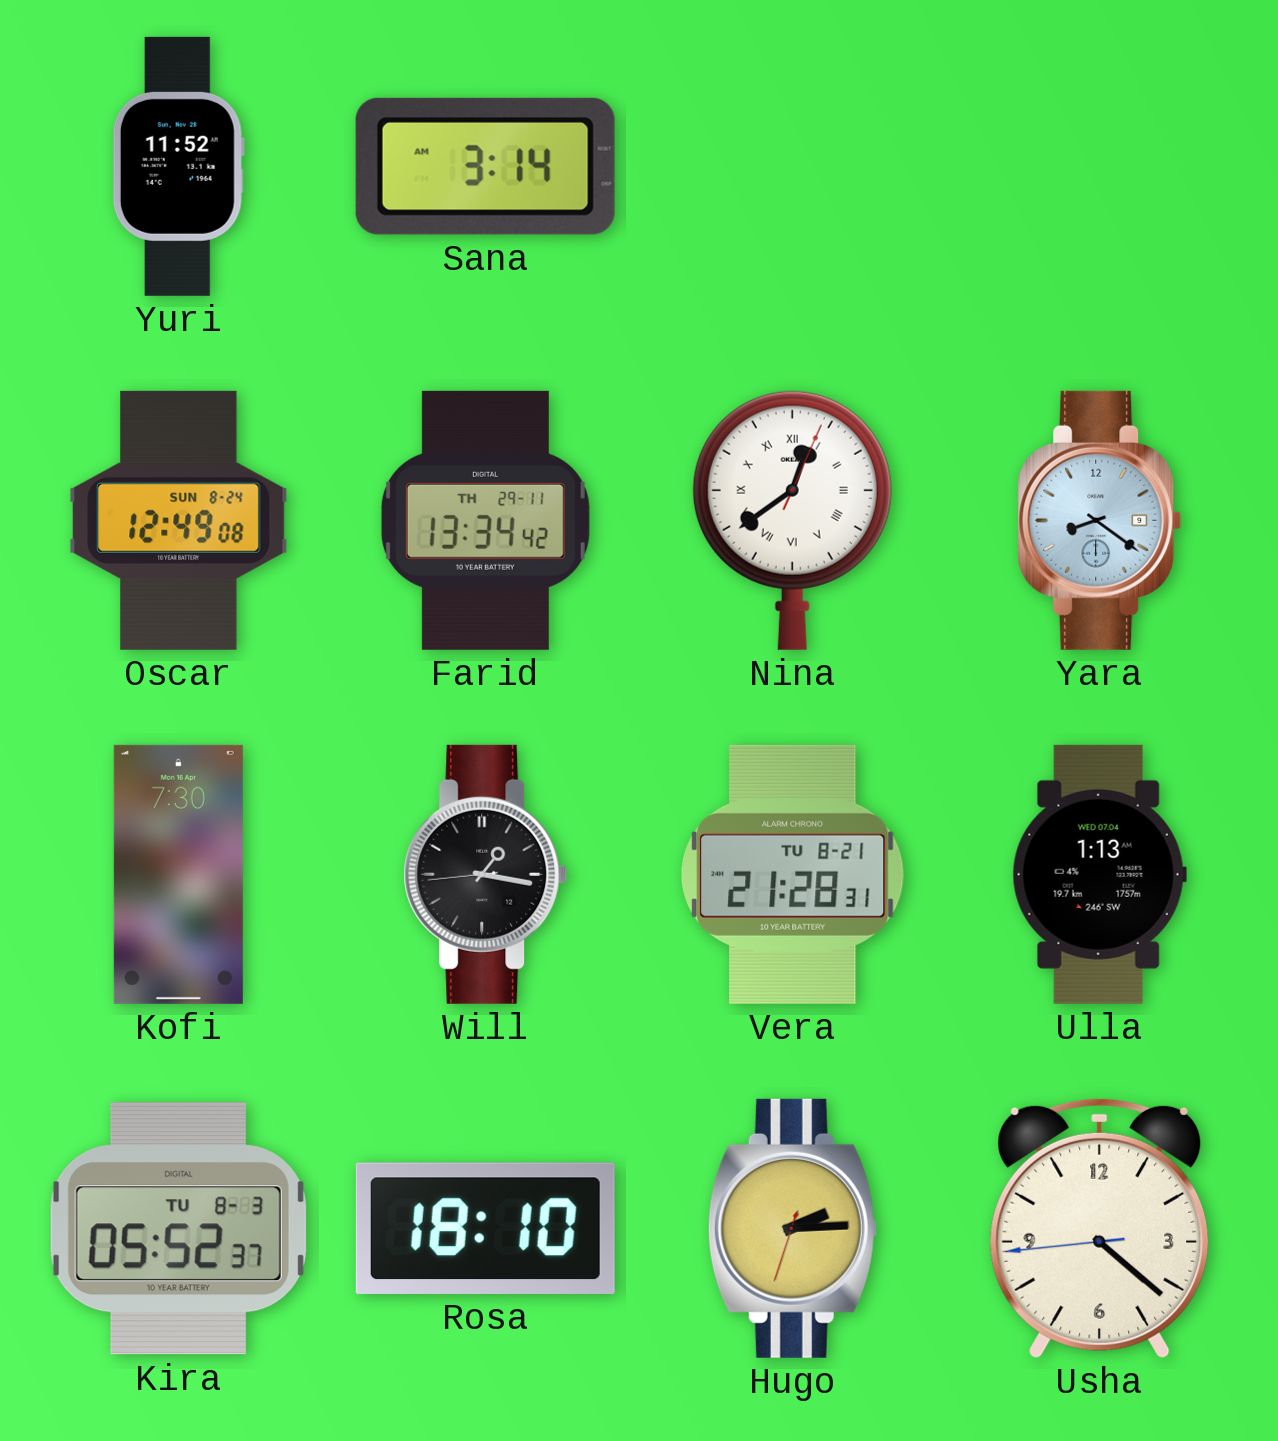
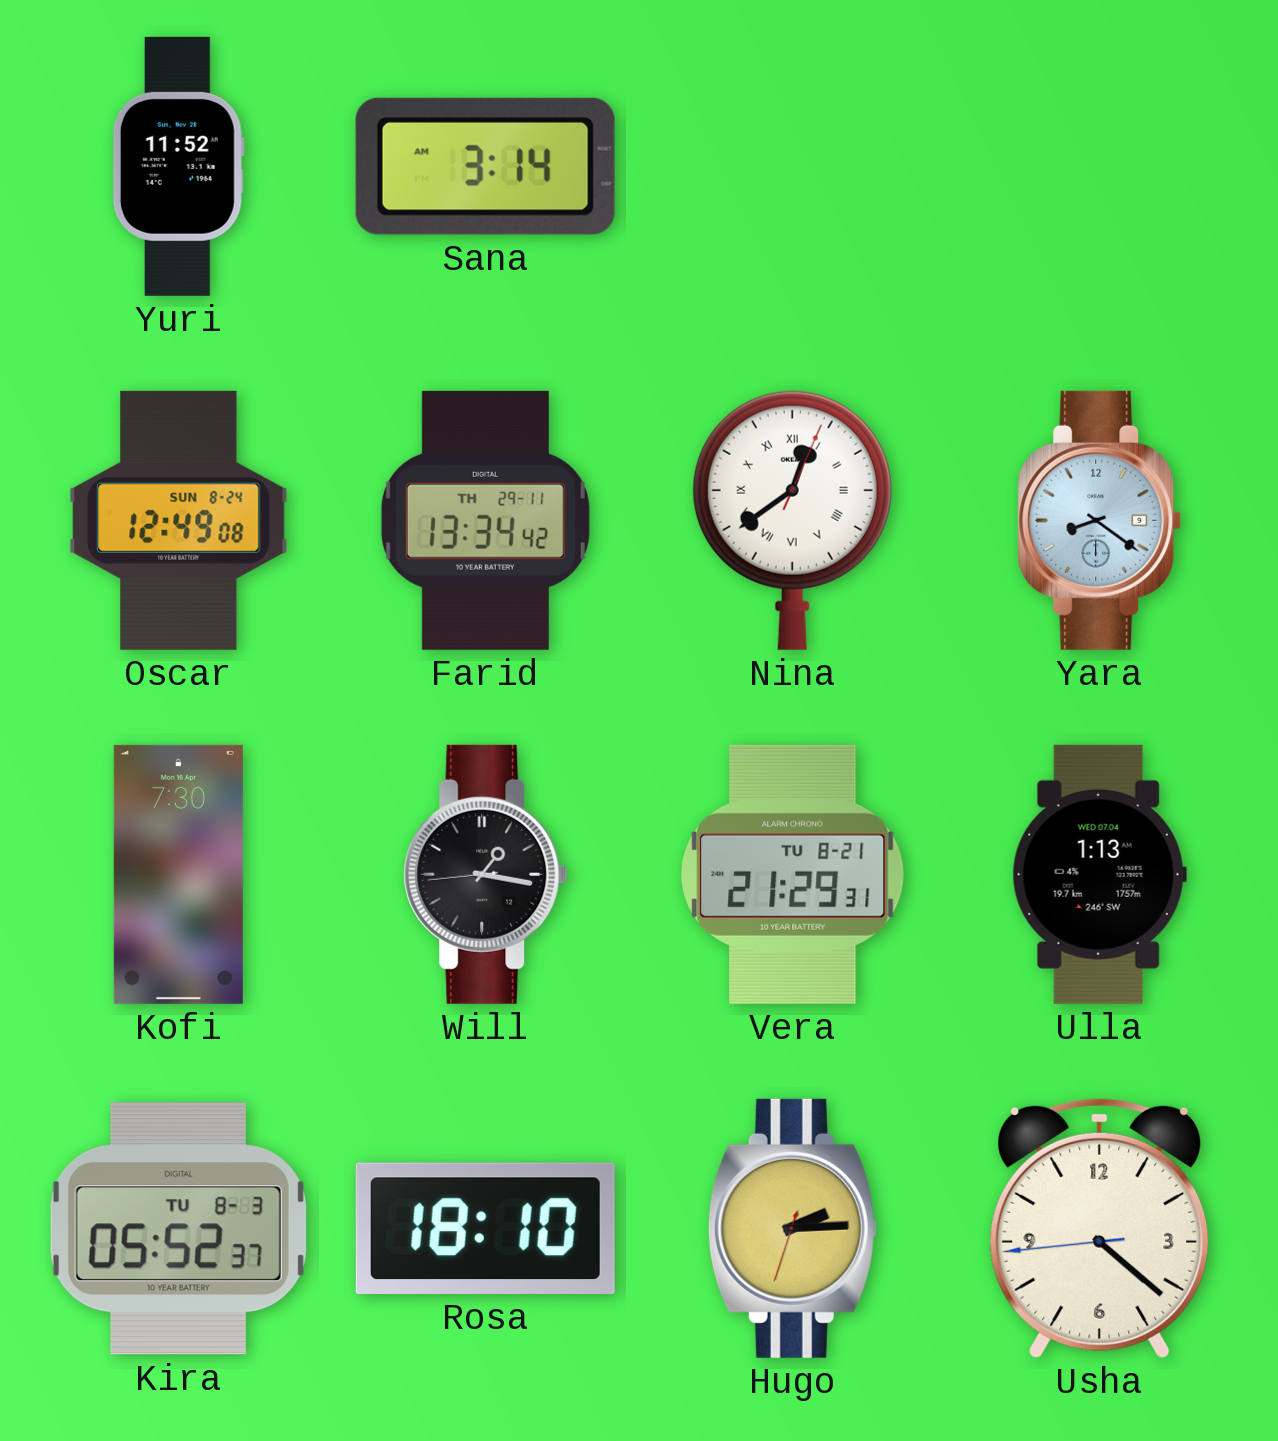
Vera: 21:28 -> 21:29
